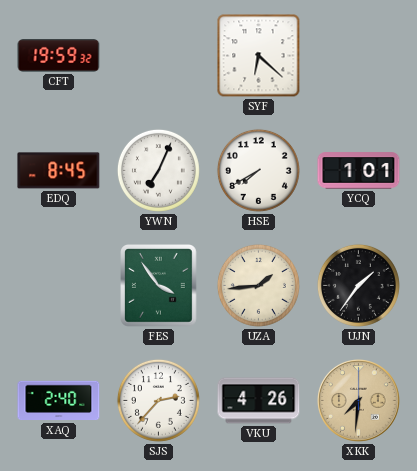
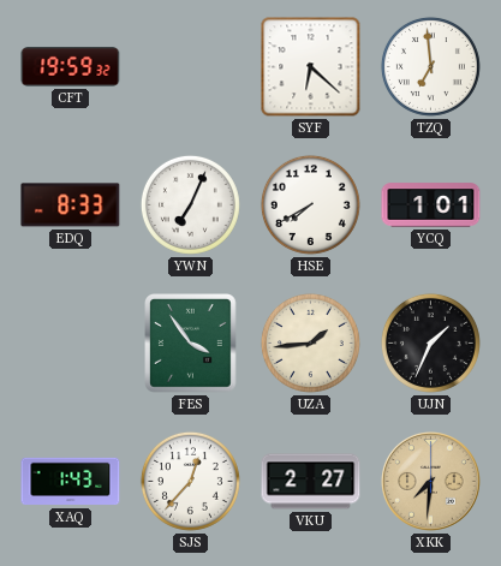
TZQ: none -> 6:59
EDQ: 8:45 -> 8:33
UJN: 1:36 -> 1:34
XAQ: 2:40 -> 1:43
SJS: 2:37 -> 12:37
VKU: 4:26 -> 2:27
